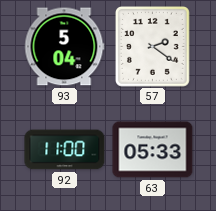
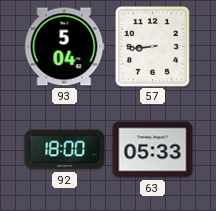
57: 2:21 -> 8:44
92: 11:00 -> 18:00
